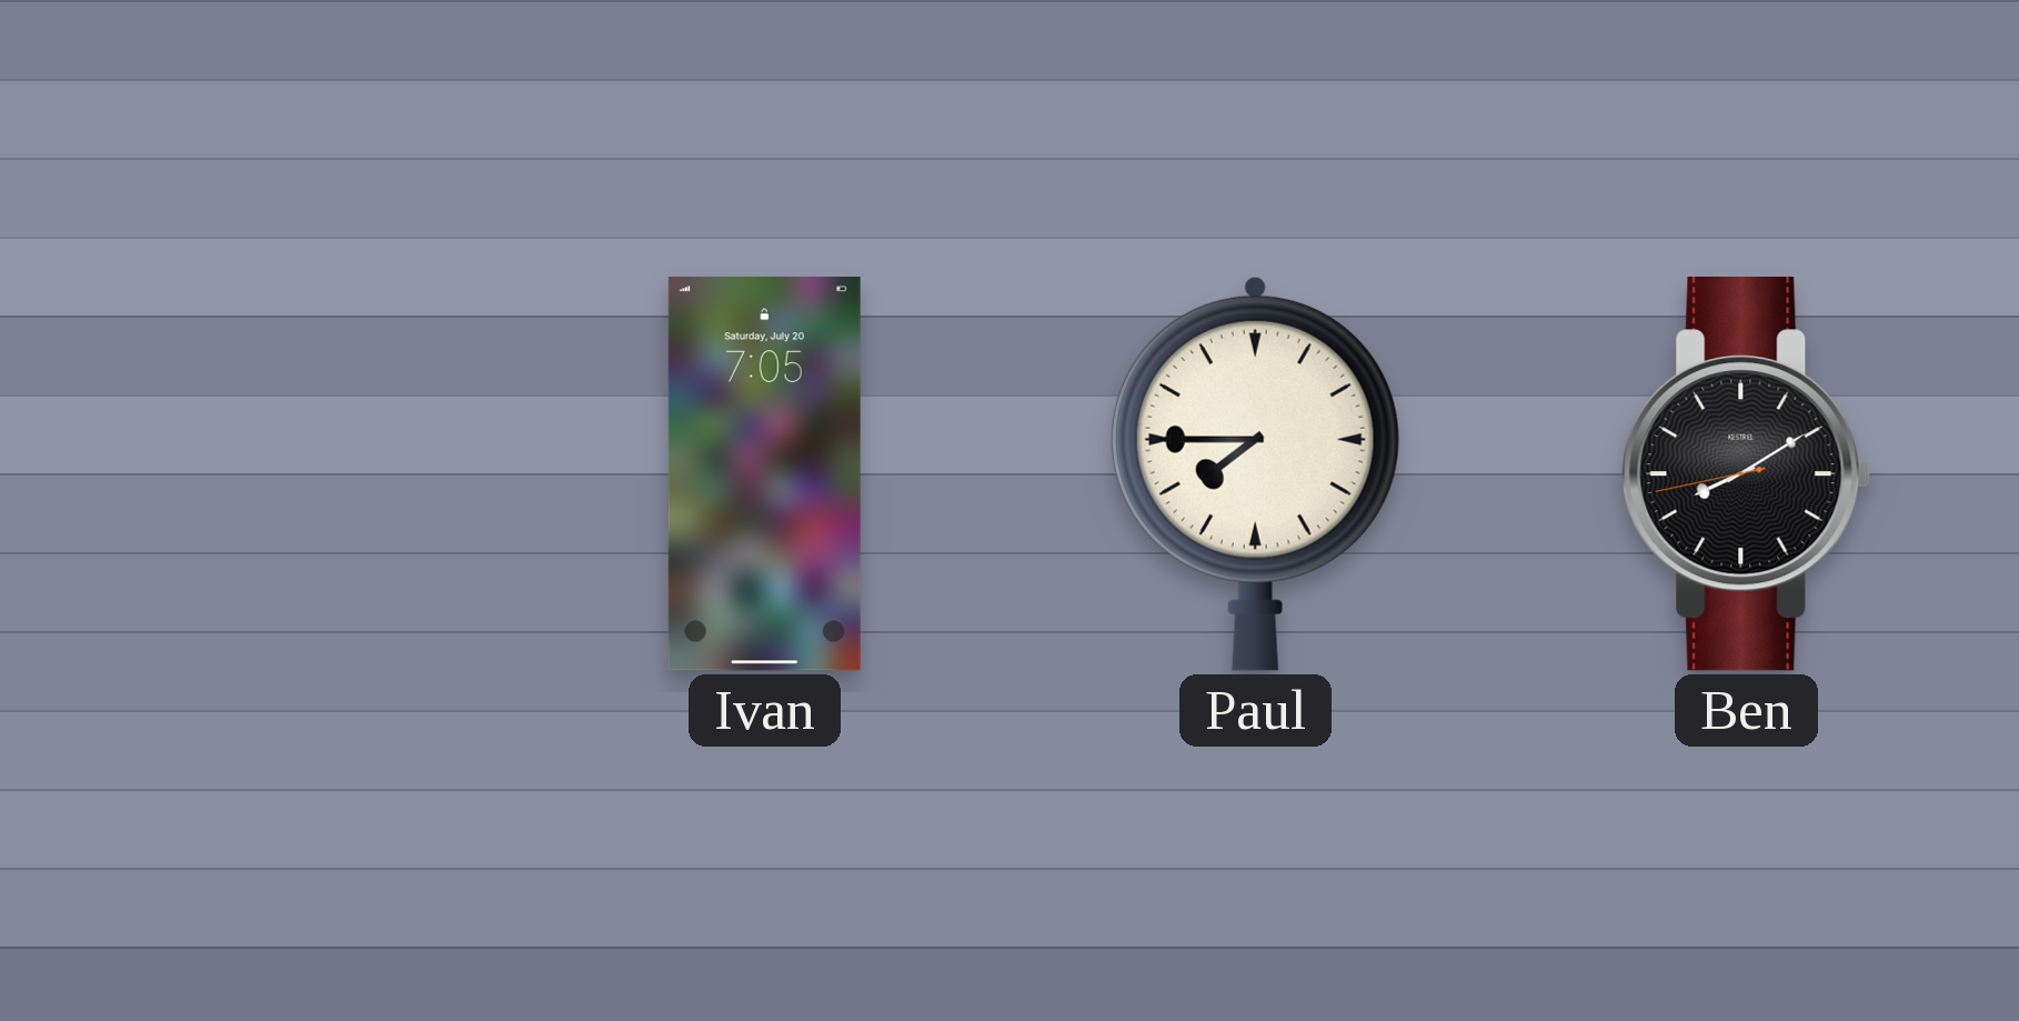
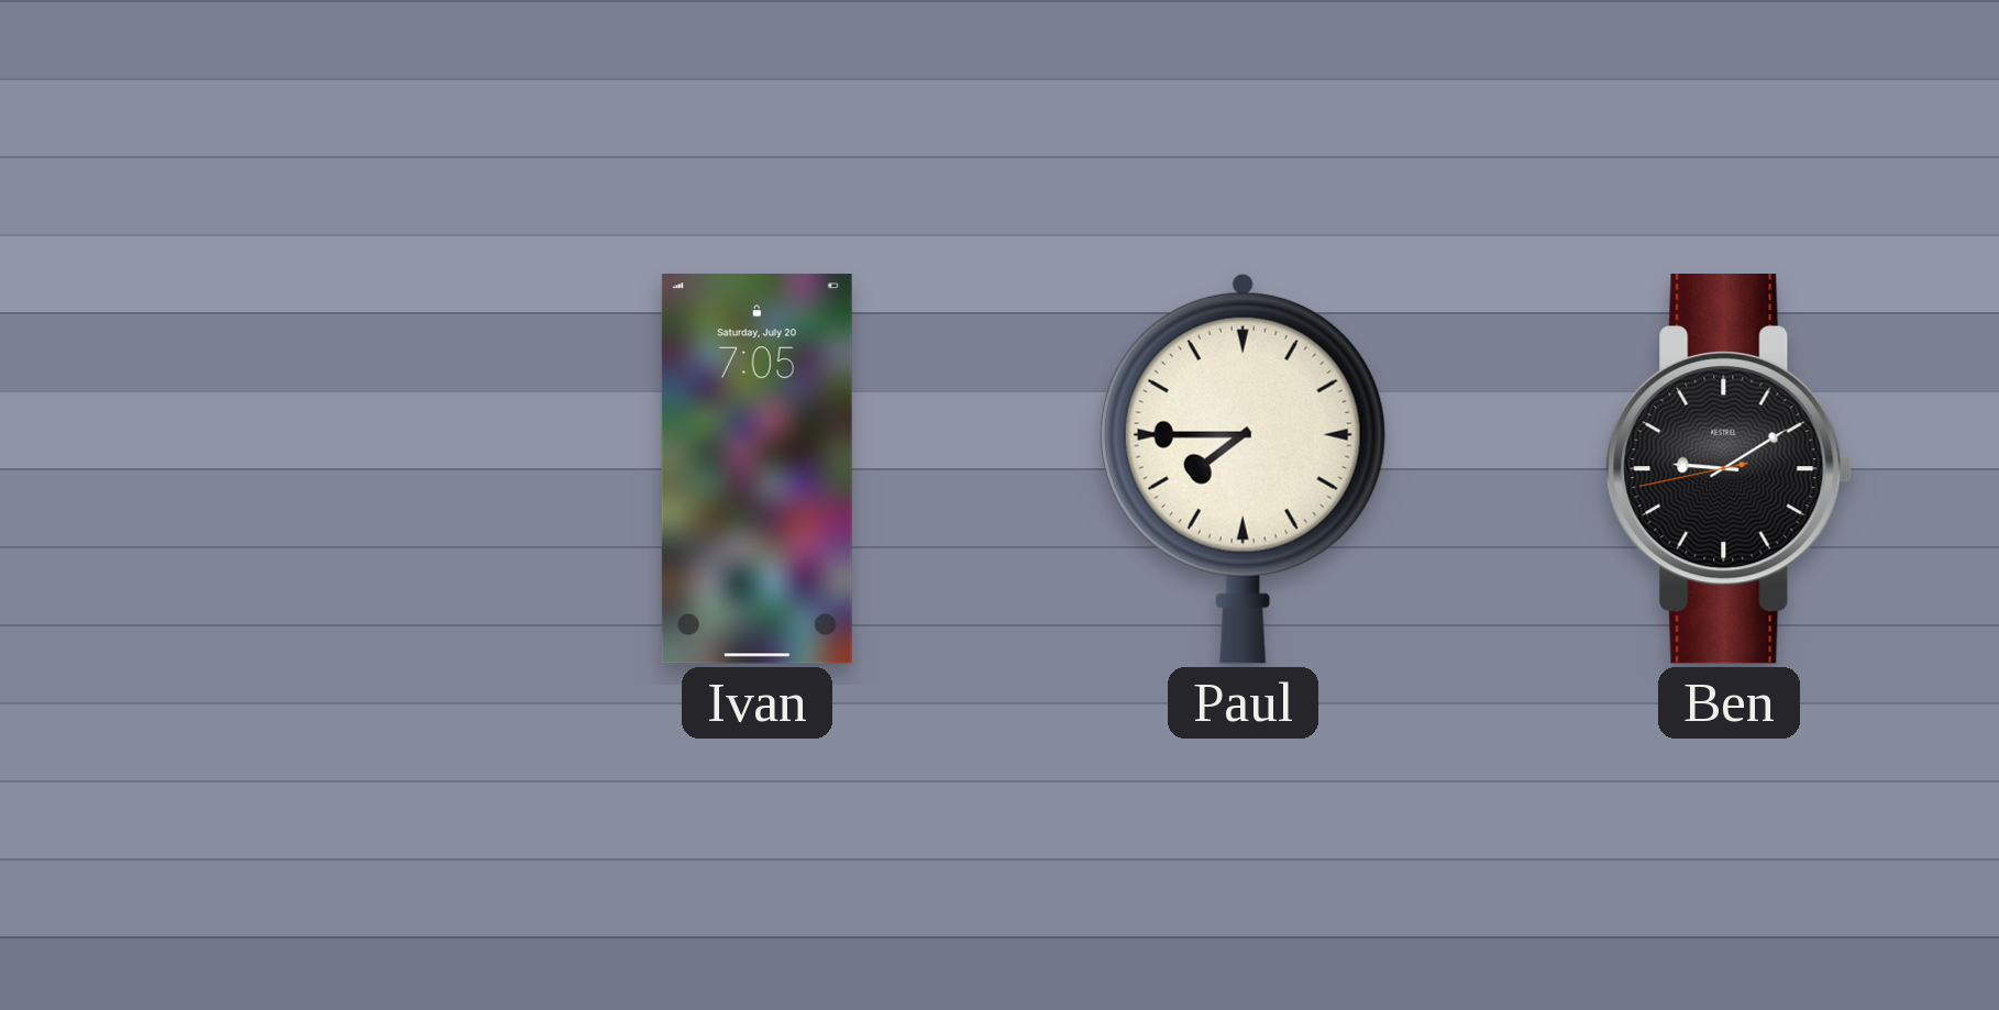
Ben: 8:09 -> 9:09
